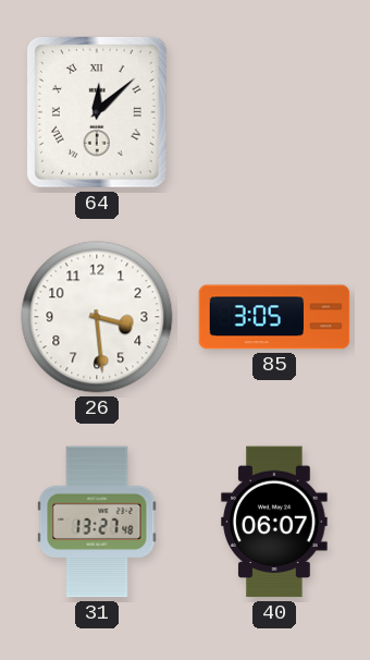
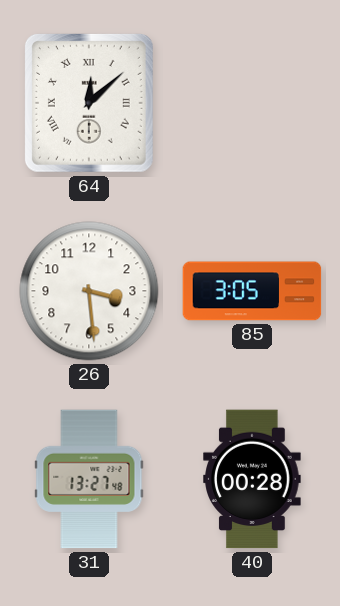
40: 06:07 -> 00:28
